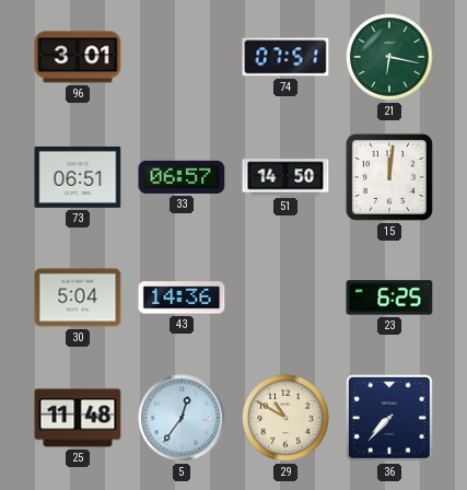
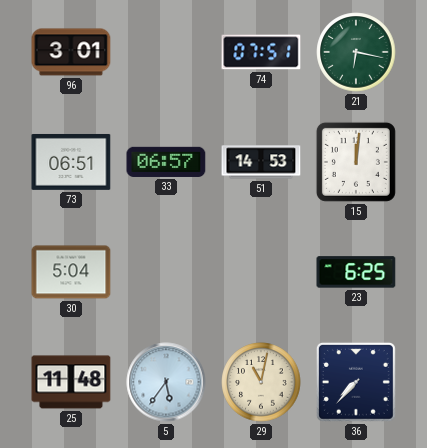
51: 14:50 -> 14:53
43: 14:36 -> none
5: 12:36 -> 5:36
29: 10:50 -> 11:02
